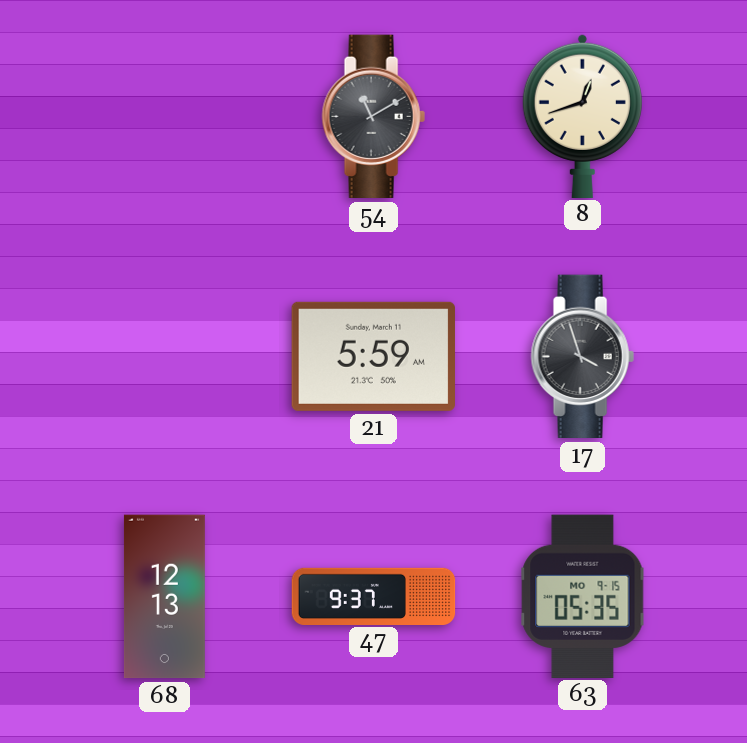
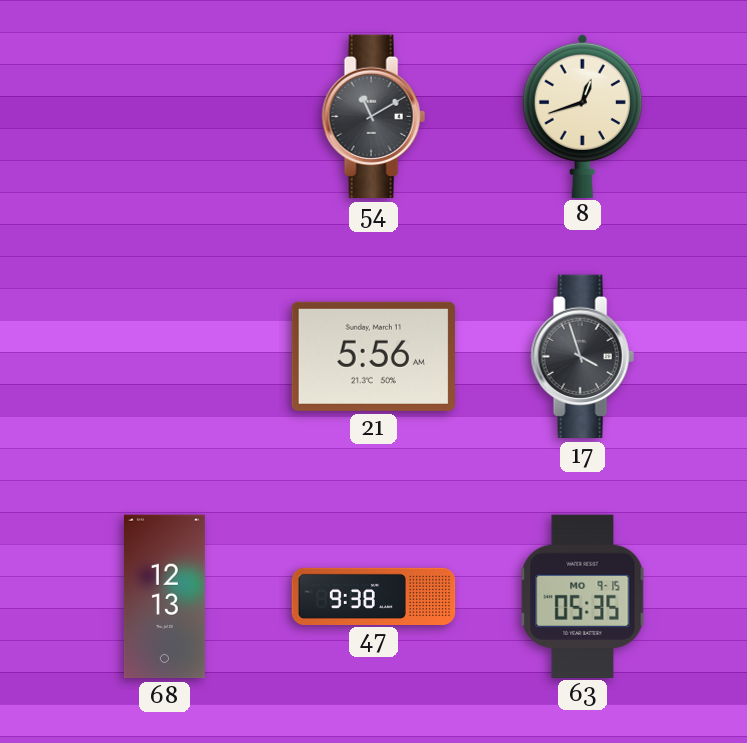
21: 5:59 -> 5:56
47: 9:37 -> 9:38
